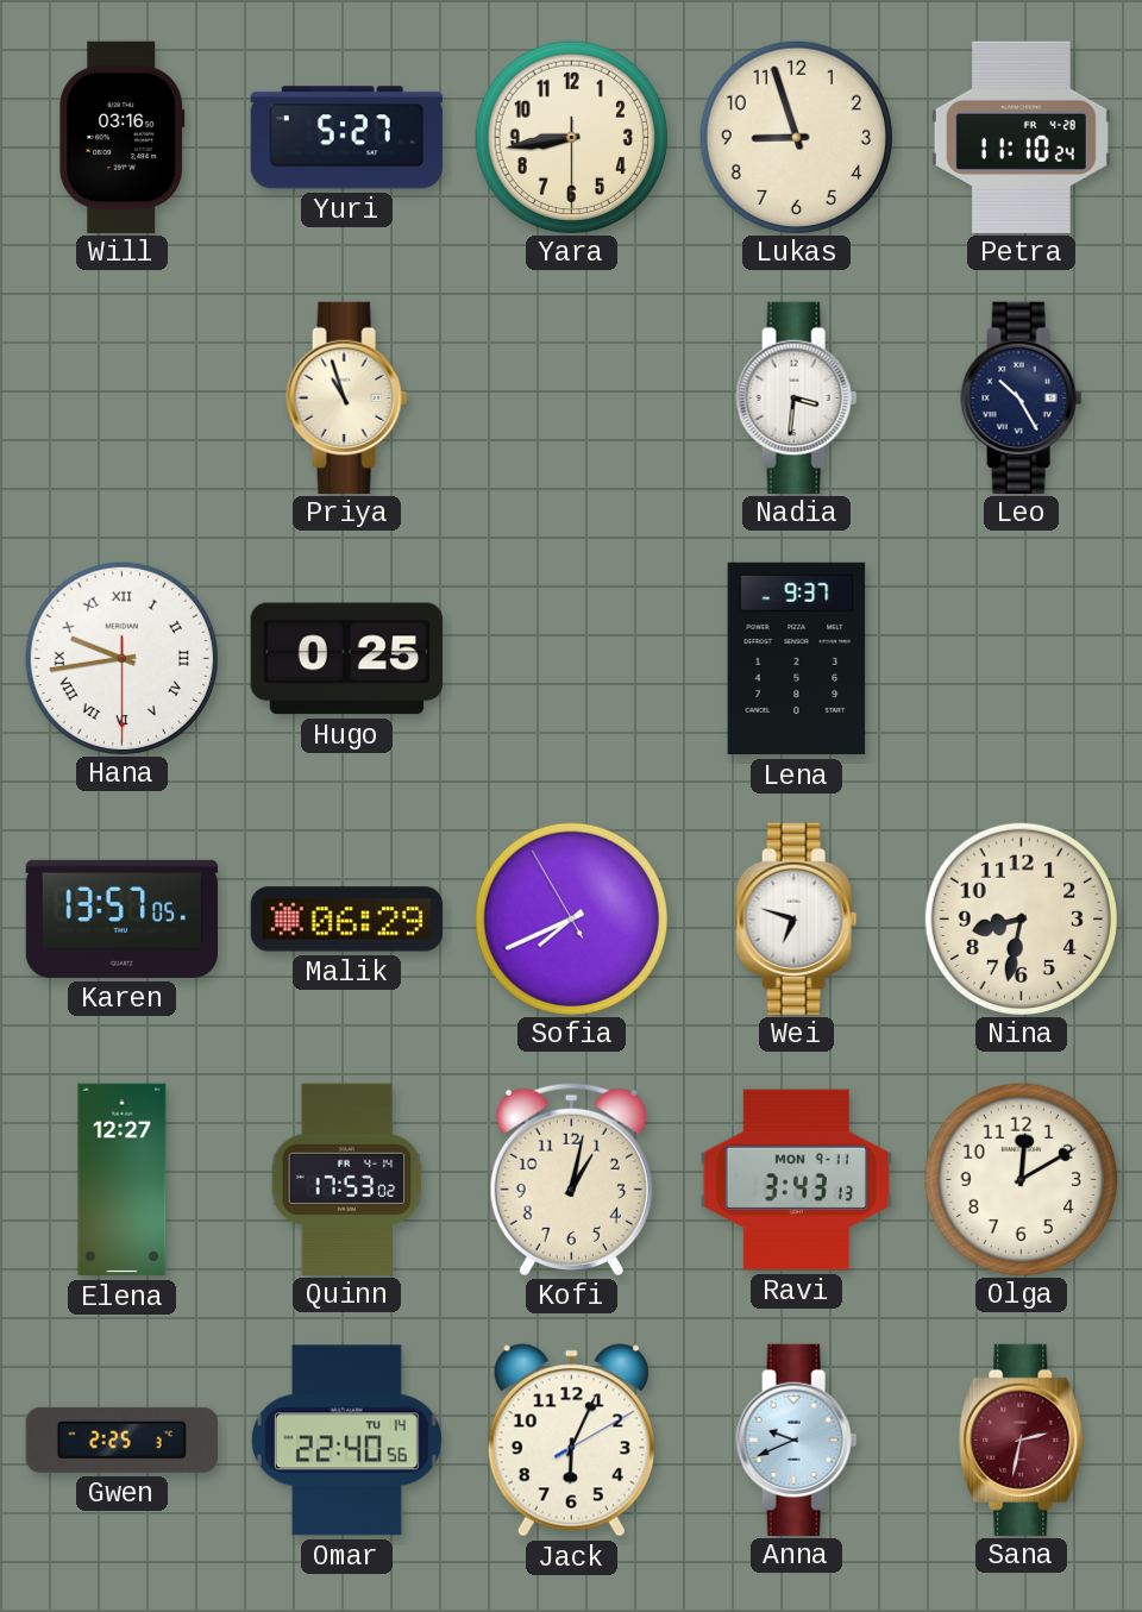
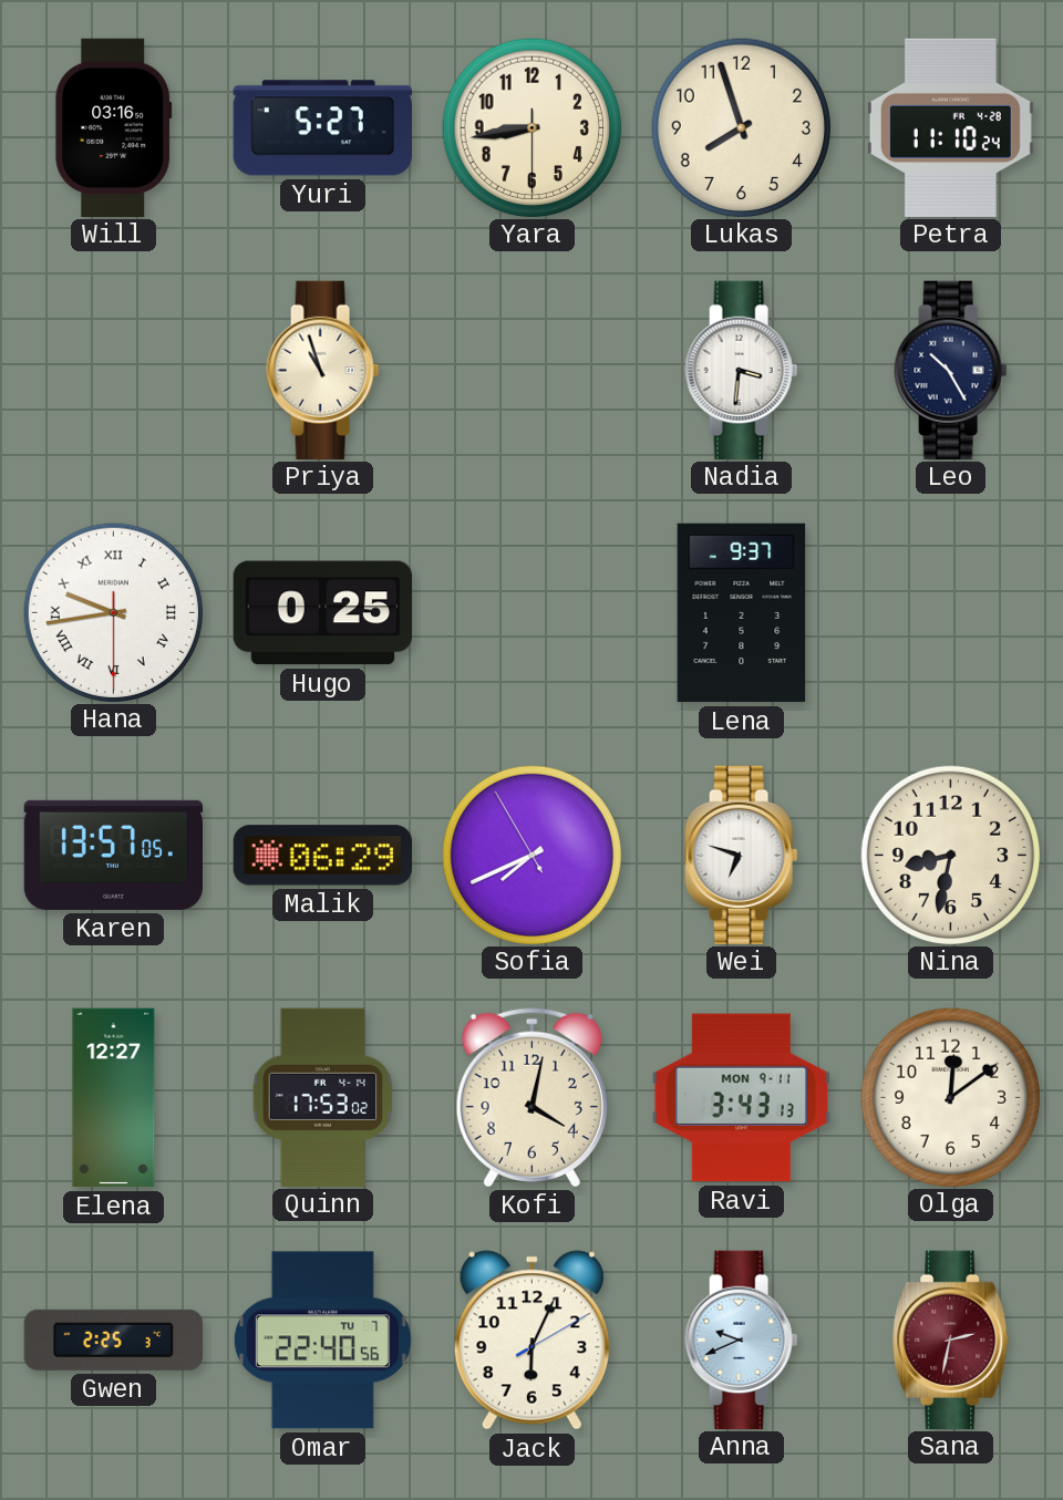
Lukas: 8:57 -> 7:57
Kofi: 1:02 -> 4:02
Olga: 12:10 -> 12:09
Omar date: TU 14 -> TU 7
